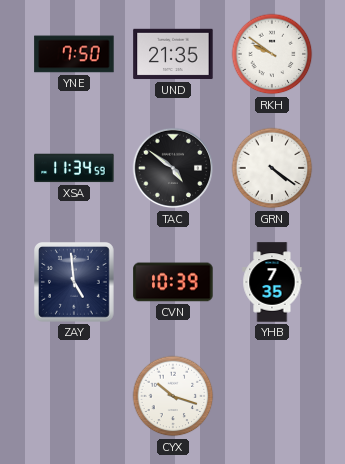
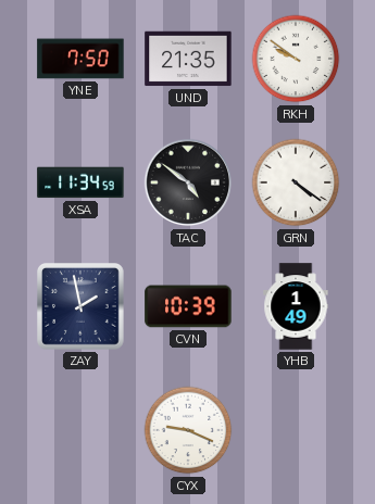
ZAY: 4:59 -> 1:58
YHB: 7:35 -> 1:49
CYX: 10:18 -> 9:19
